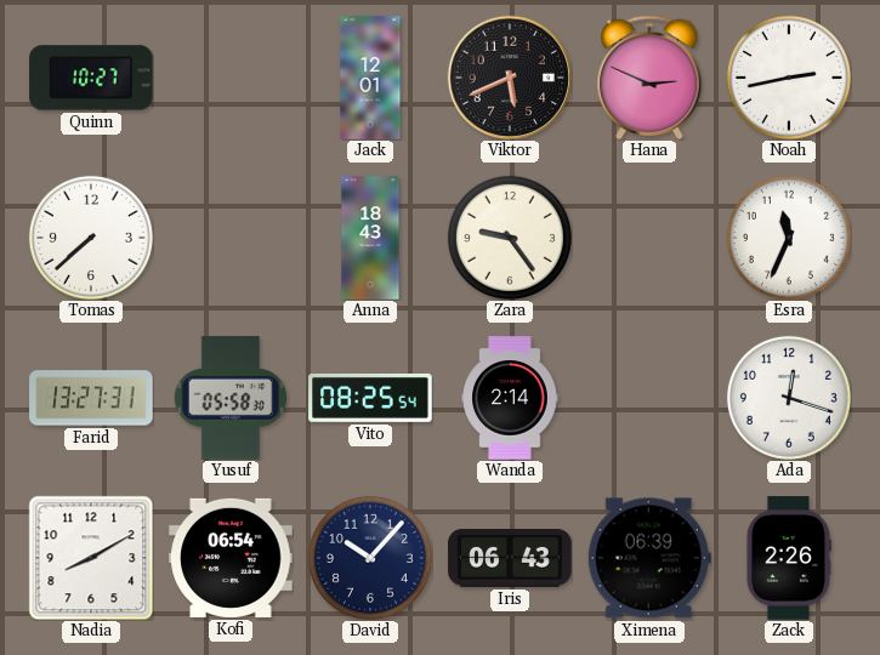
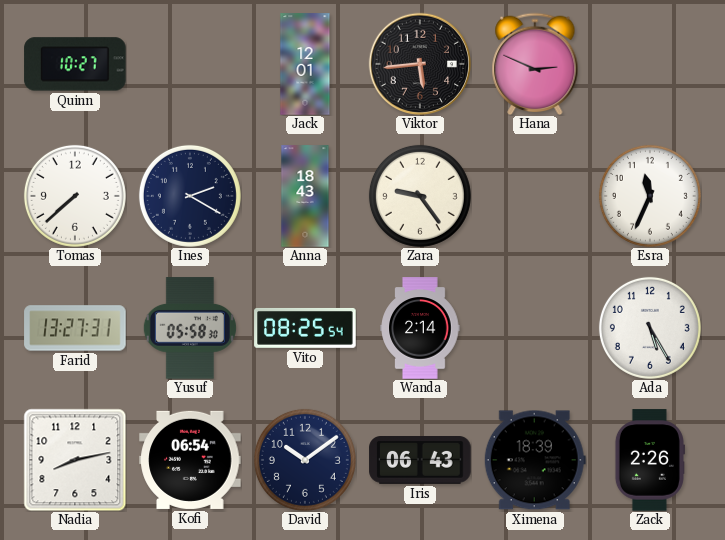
Viktor: 5:41 -> 5:44
Noah: 2:43 -> none
Ines: none -> 2:20
Ada: 12:18 -> 5:25
Nadia: 8:10 -> 8:13
David: 10:07 -> 10:09
Ximena: 06:39 -> 18:39
